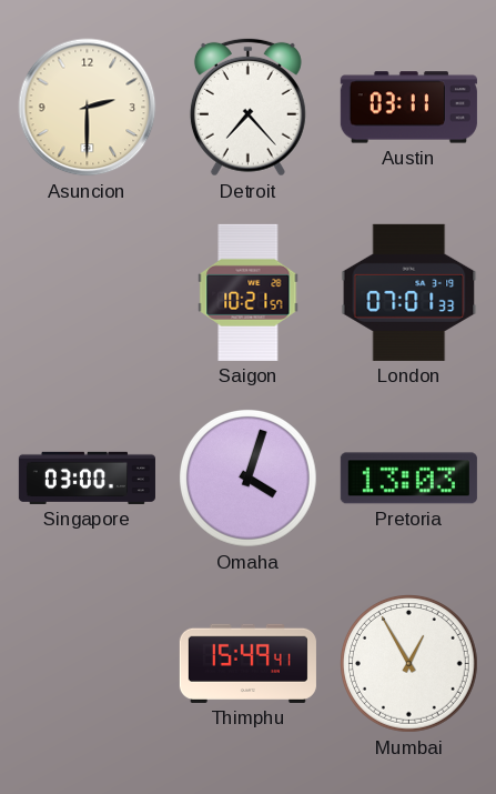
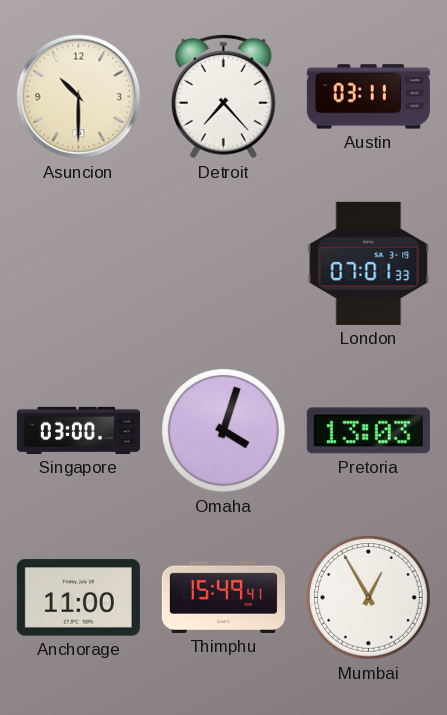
Asuncion: 2:30 -> 10:30
Saigon: 10:21 -> none
Anchorage: none -> 11:00
